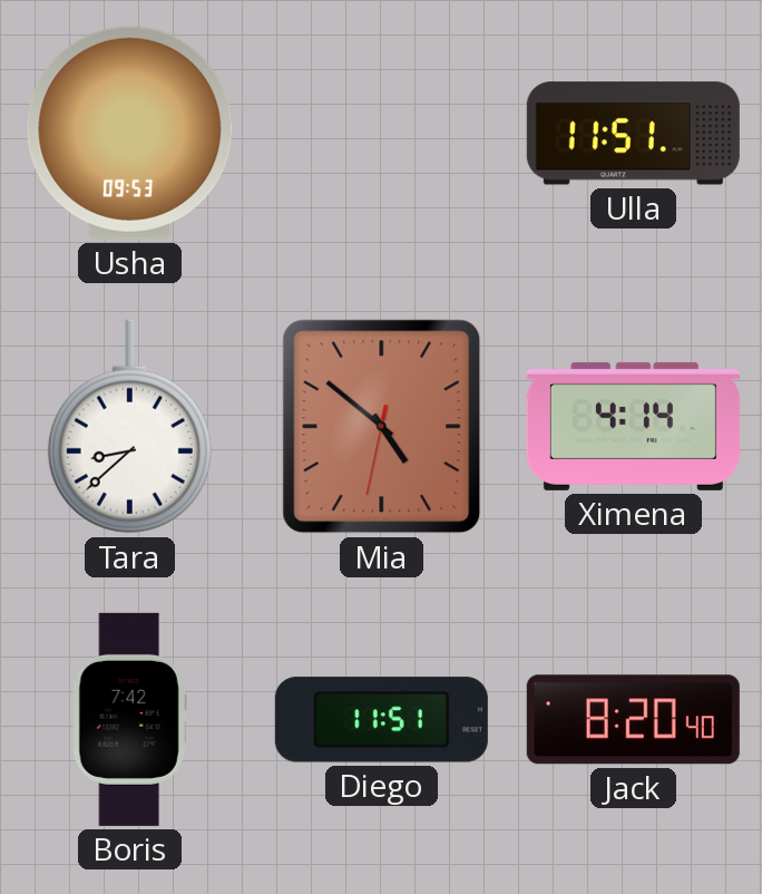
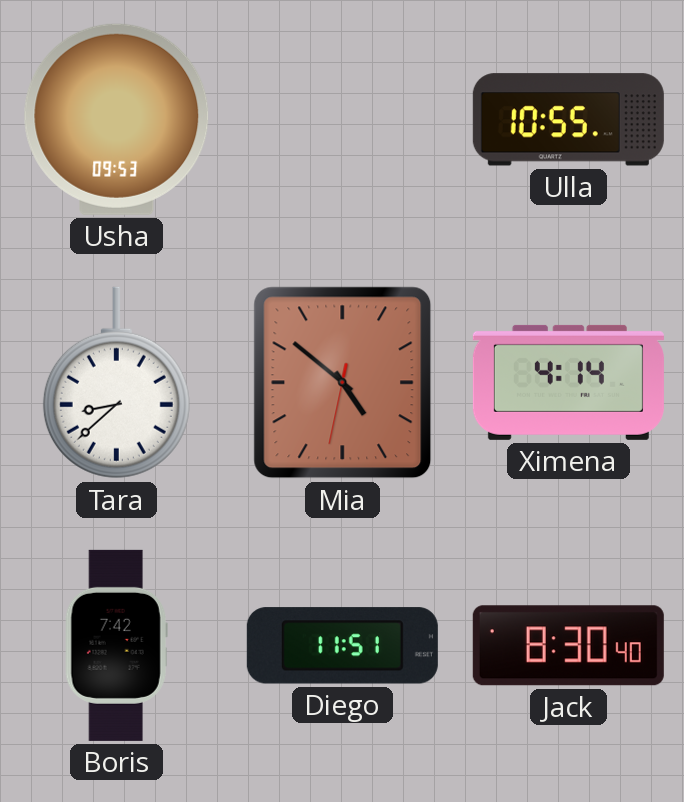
Ulla: 11:51 -> 10:55
Jack: 8:20 -> 8:30
